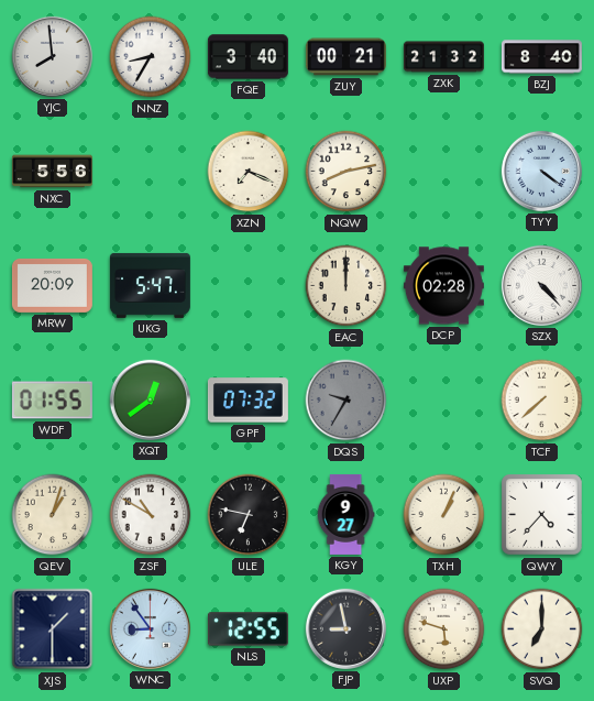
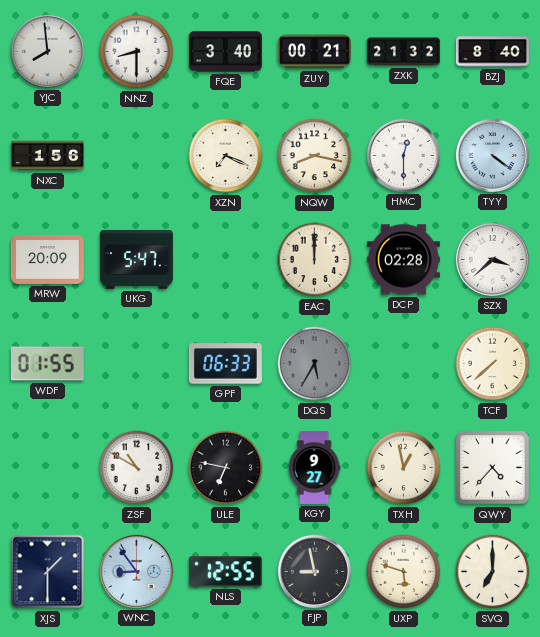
NNZ: 8:35 -> 8:30
NXC: 5:56 -> 1:56
NQW: 8:13 -> 8:17
HMC: none -> 12:30
SZX: 4:23 -> 3:38
XQT: 12:39 -> none
GPF: 07:32 -> 06:33
DQS: 9:35 -> 5:35
QEV: 1:03 -> none
TXH: 1:04 -> 12:58
